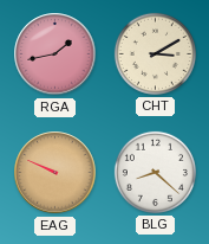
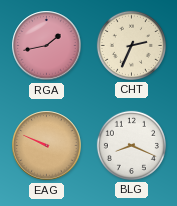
CHT: 3:10 -> 2:34
BLG: 8:22 -> 8:19
